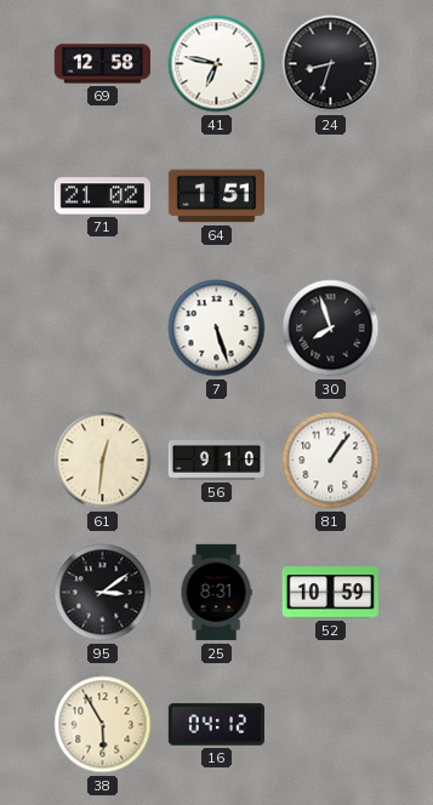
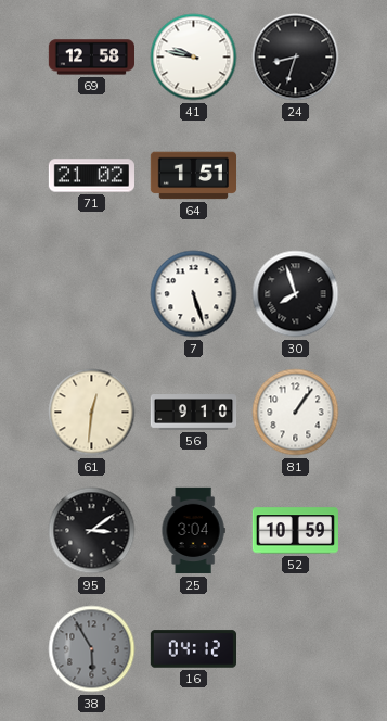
41: 6:47 -> 9:47
25: 8:31 -> 3:04
38 dial: cream -> grey
